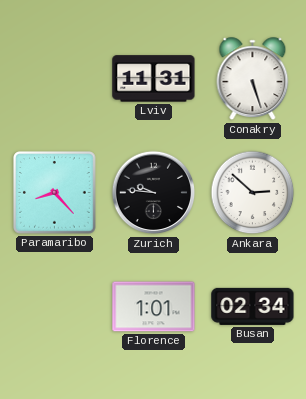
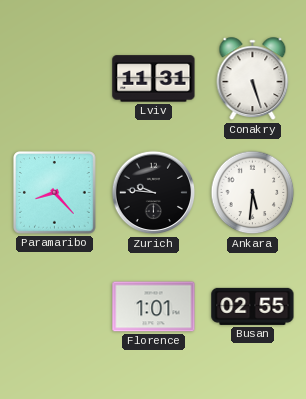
Ankara: 2:52 -> 5:31
Busan: 02:34 -> 02:55
